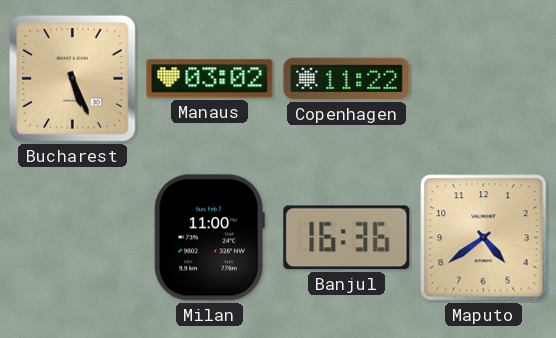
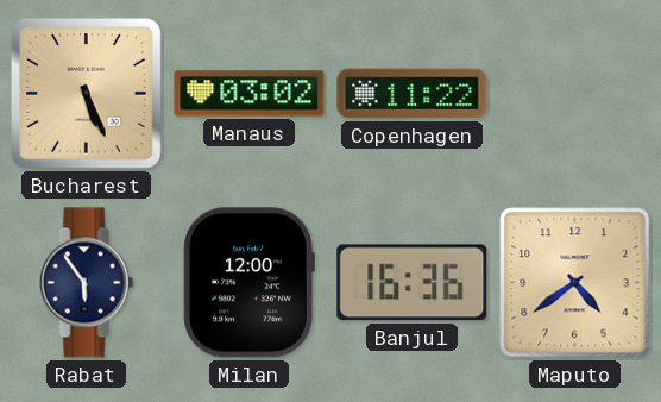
Rabat: none -> 5:54
Milan: 11:00 -> 12:00
